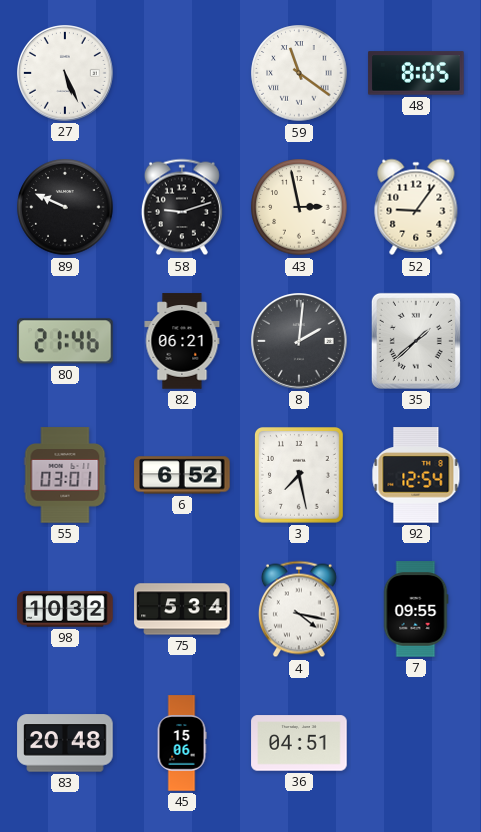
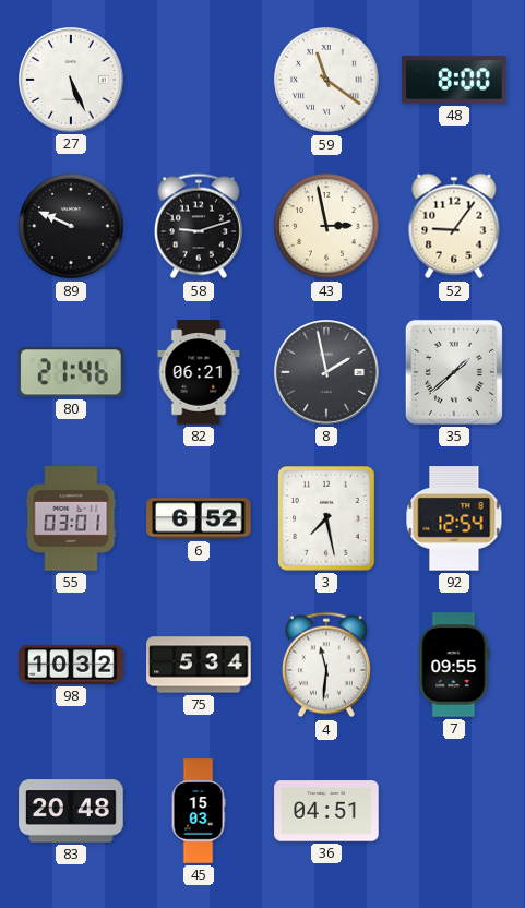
48: 8:05 -> 8:00
8: 2:01 -> 1:58
4: 4:17 -> 11:31
45: 15:06 -> 15:03
